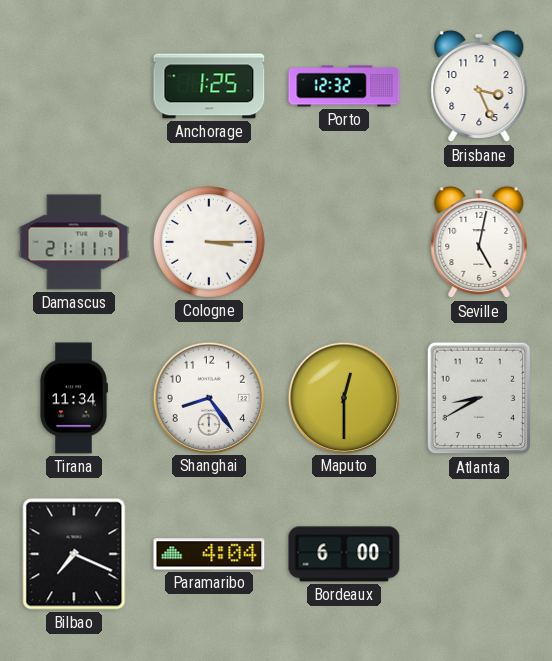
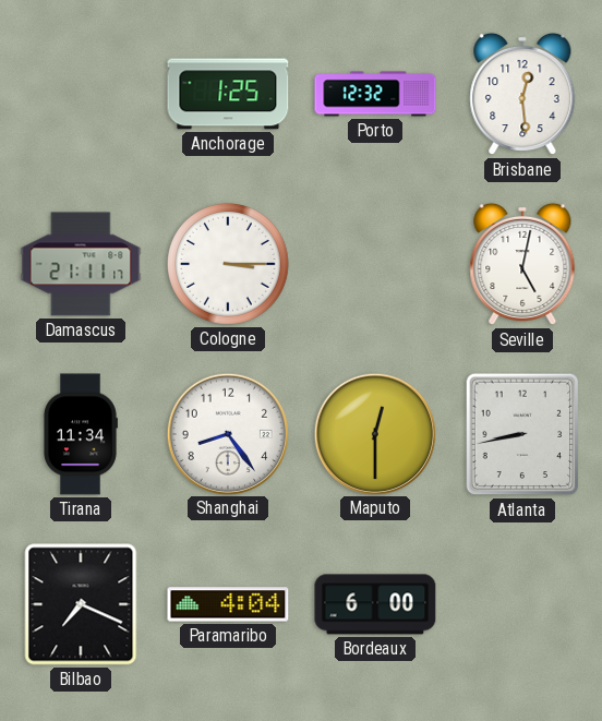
Brisbane: 3:26 -> 12:29
Atlanta: 8:40 -> 8:43
